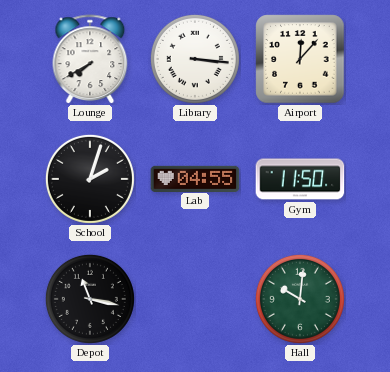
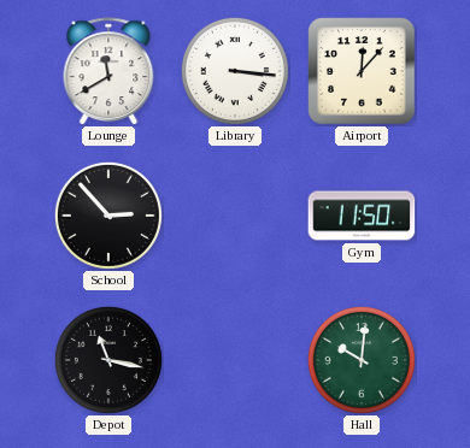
Lounge: 7:40 -> 11:40
School: 2:03 -> 2:53
Lab: 04:55 -> none
